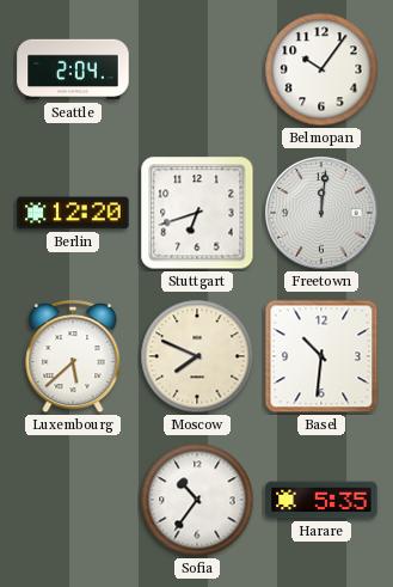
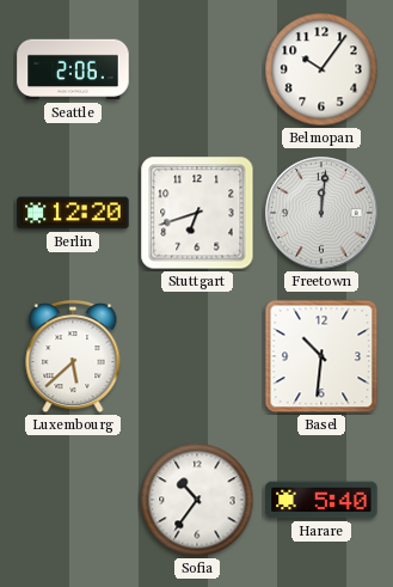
Seattle: 2:04 -> 2:06
Moscow: 7:49 -> none
Harare: 5:35 -> 5:40
